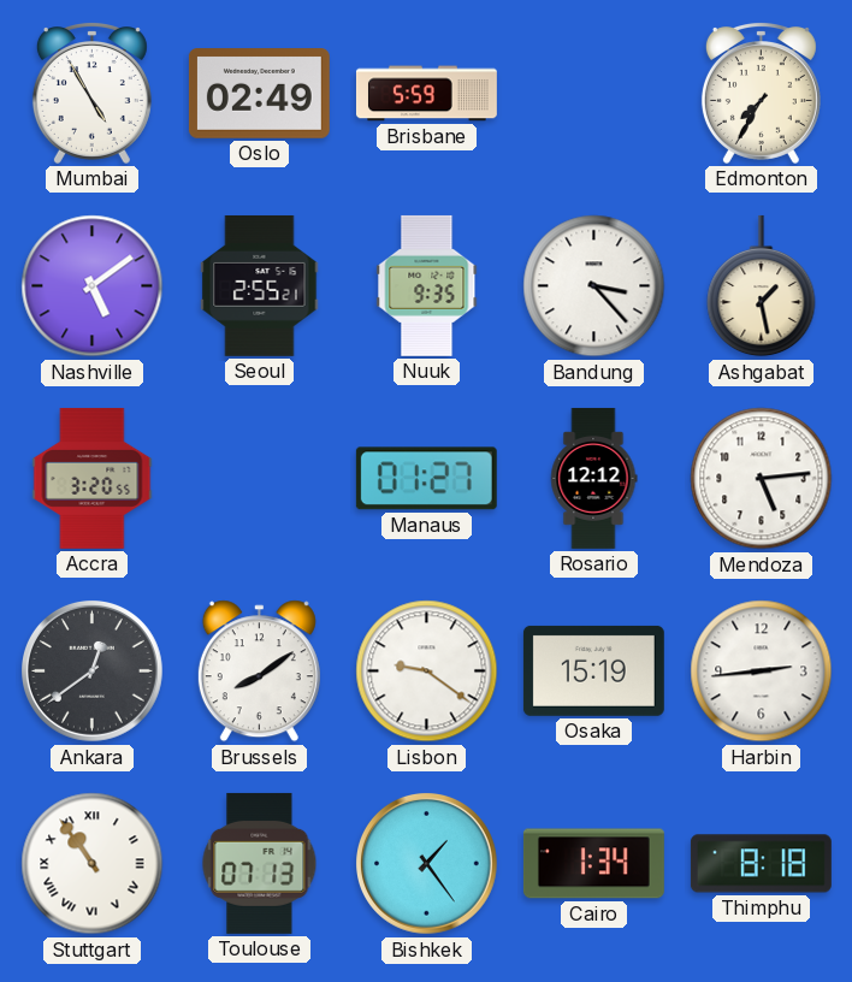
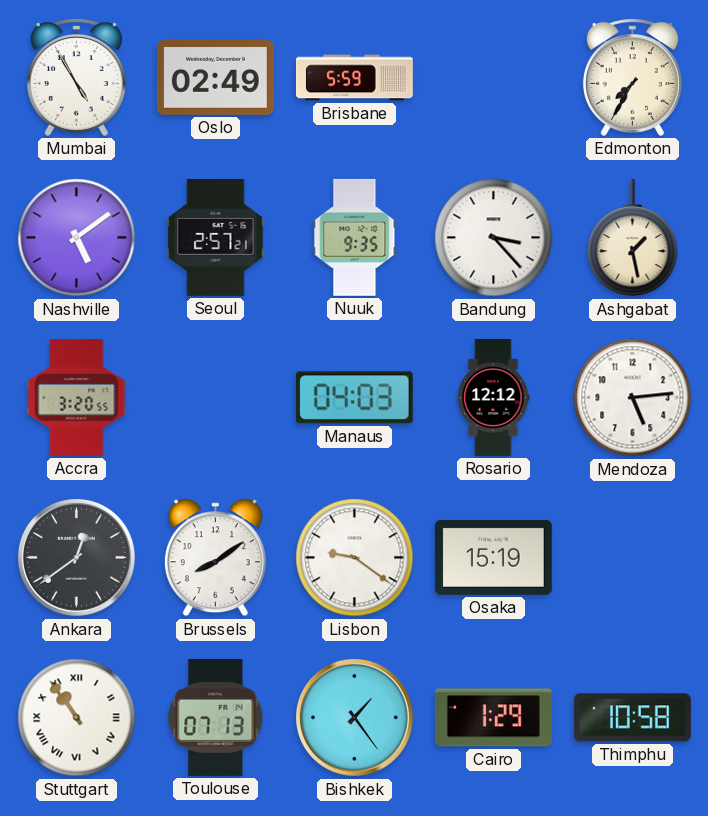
Seoul: 2:55 -> 2:57
Manaus: 01:27 -> 04:03
Harbin: 2:44 -> none
Cairo: 1:34 -> 1:29
Thimphu: 8:18 -> 10:58
